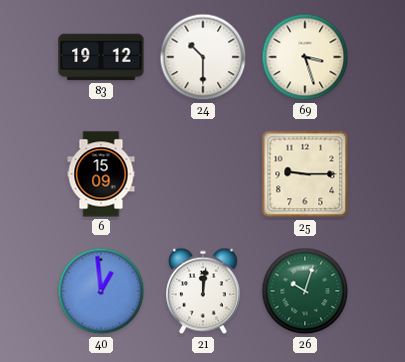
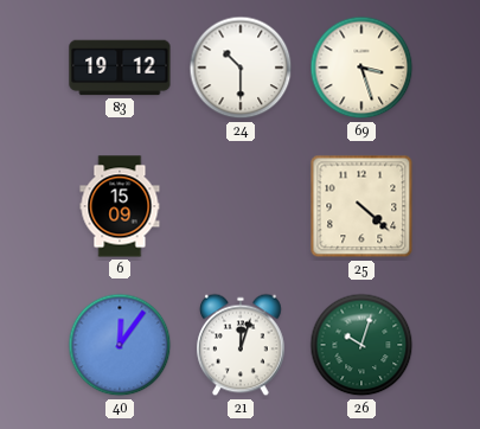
25: 9:15 -> 4:22
40: 12:59 -> 12:06
21: 12:01 -> 12:03
